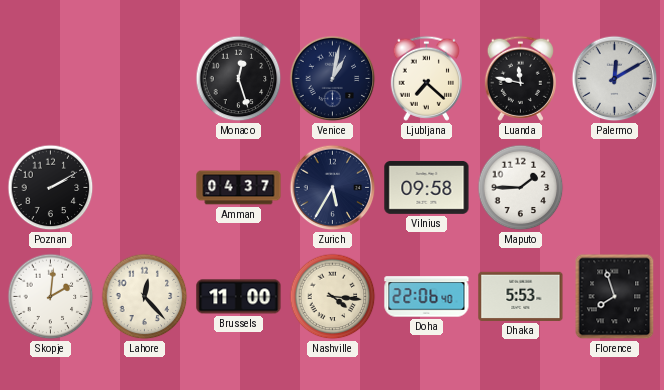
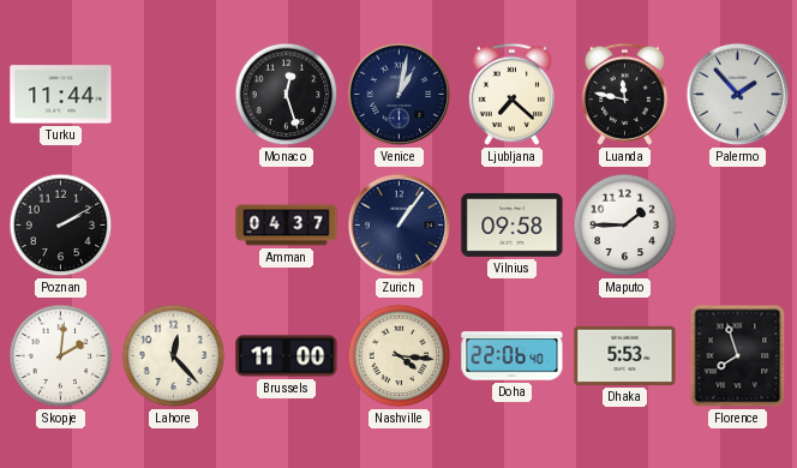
Turku: none -> 11:44
Palermo: 12:10 -> 1:53
Zurich: 5:35 -> 1:06
